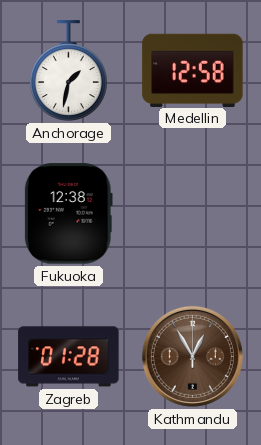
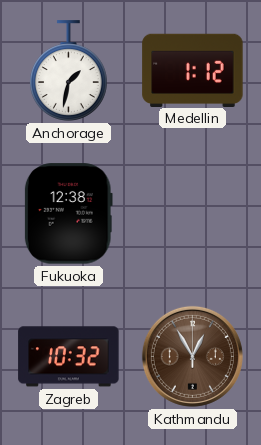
Medellin: 12:58 -> 1:12
Zagreb: 01:28 -> 10:32
